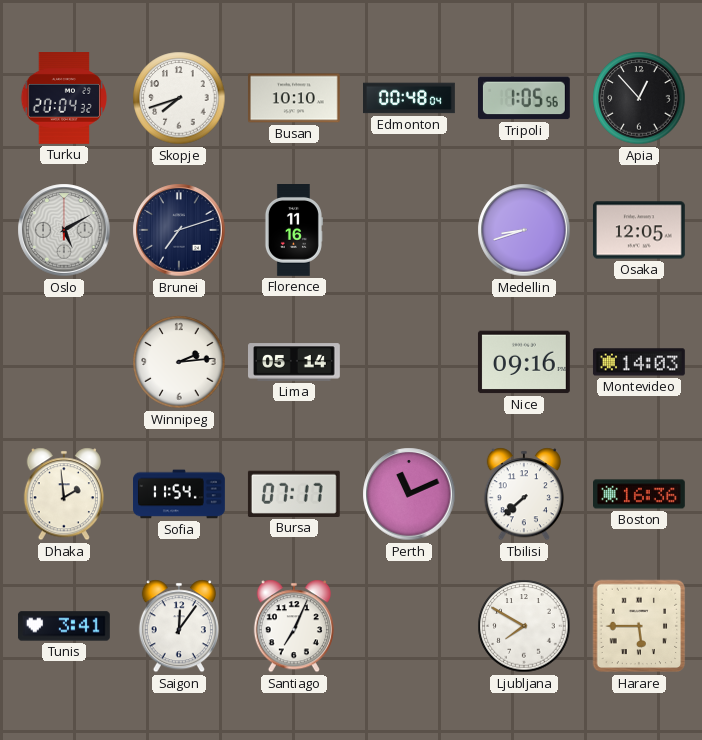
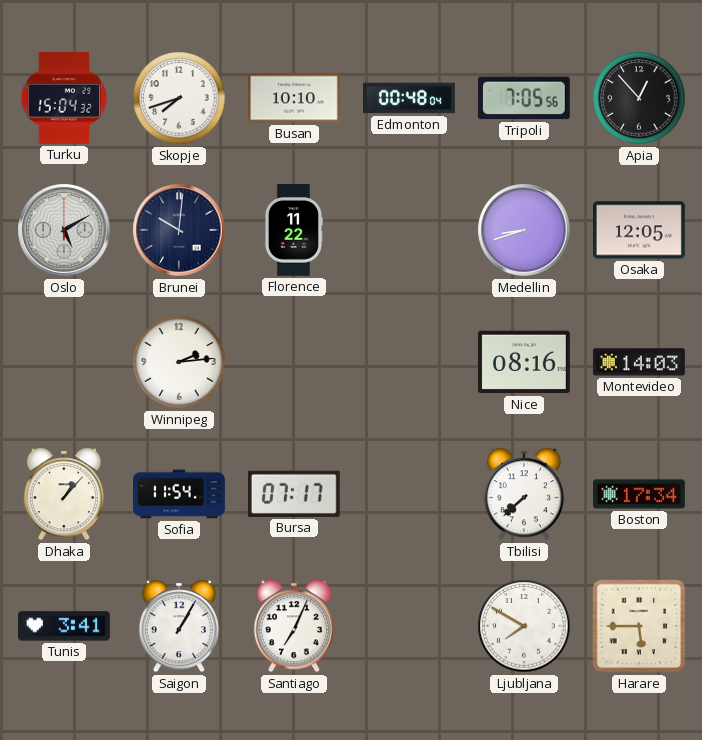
Turku: 20:04 -> 15:04
Tripoli: 1:05 -> 7:05
Brunei: 7:12 -> 10:01
Florence: 11:16 -> 11:22
Lima: 05:14 -> none
Nice: 09:16 -> 08:16
Dhaka: 1:59 -> 1:07
Perth: 11:11 -> none
Boston: 16:36 -> 17:34
Saigon: 12:06 -> 1:05
